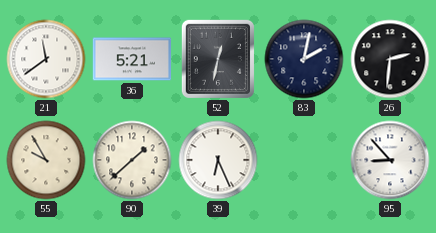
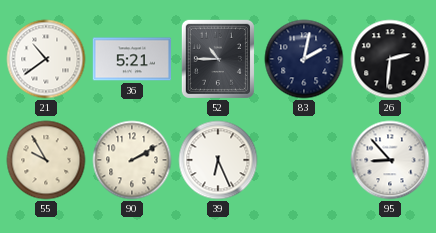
21: 11:39 -> 10:39
52: 12:32 -> 10:45
90: 1:38 -> 2:10
